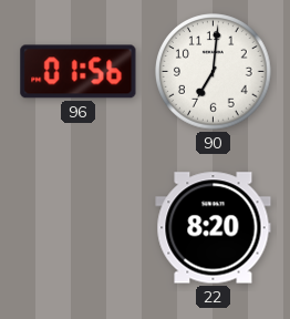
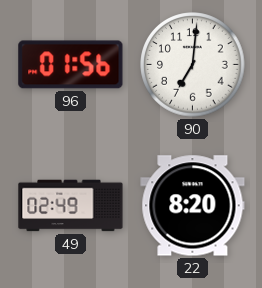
49: none -> 02:49
